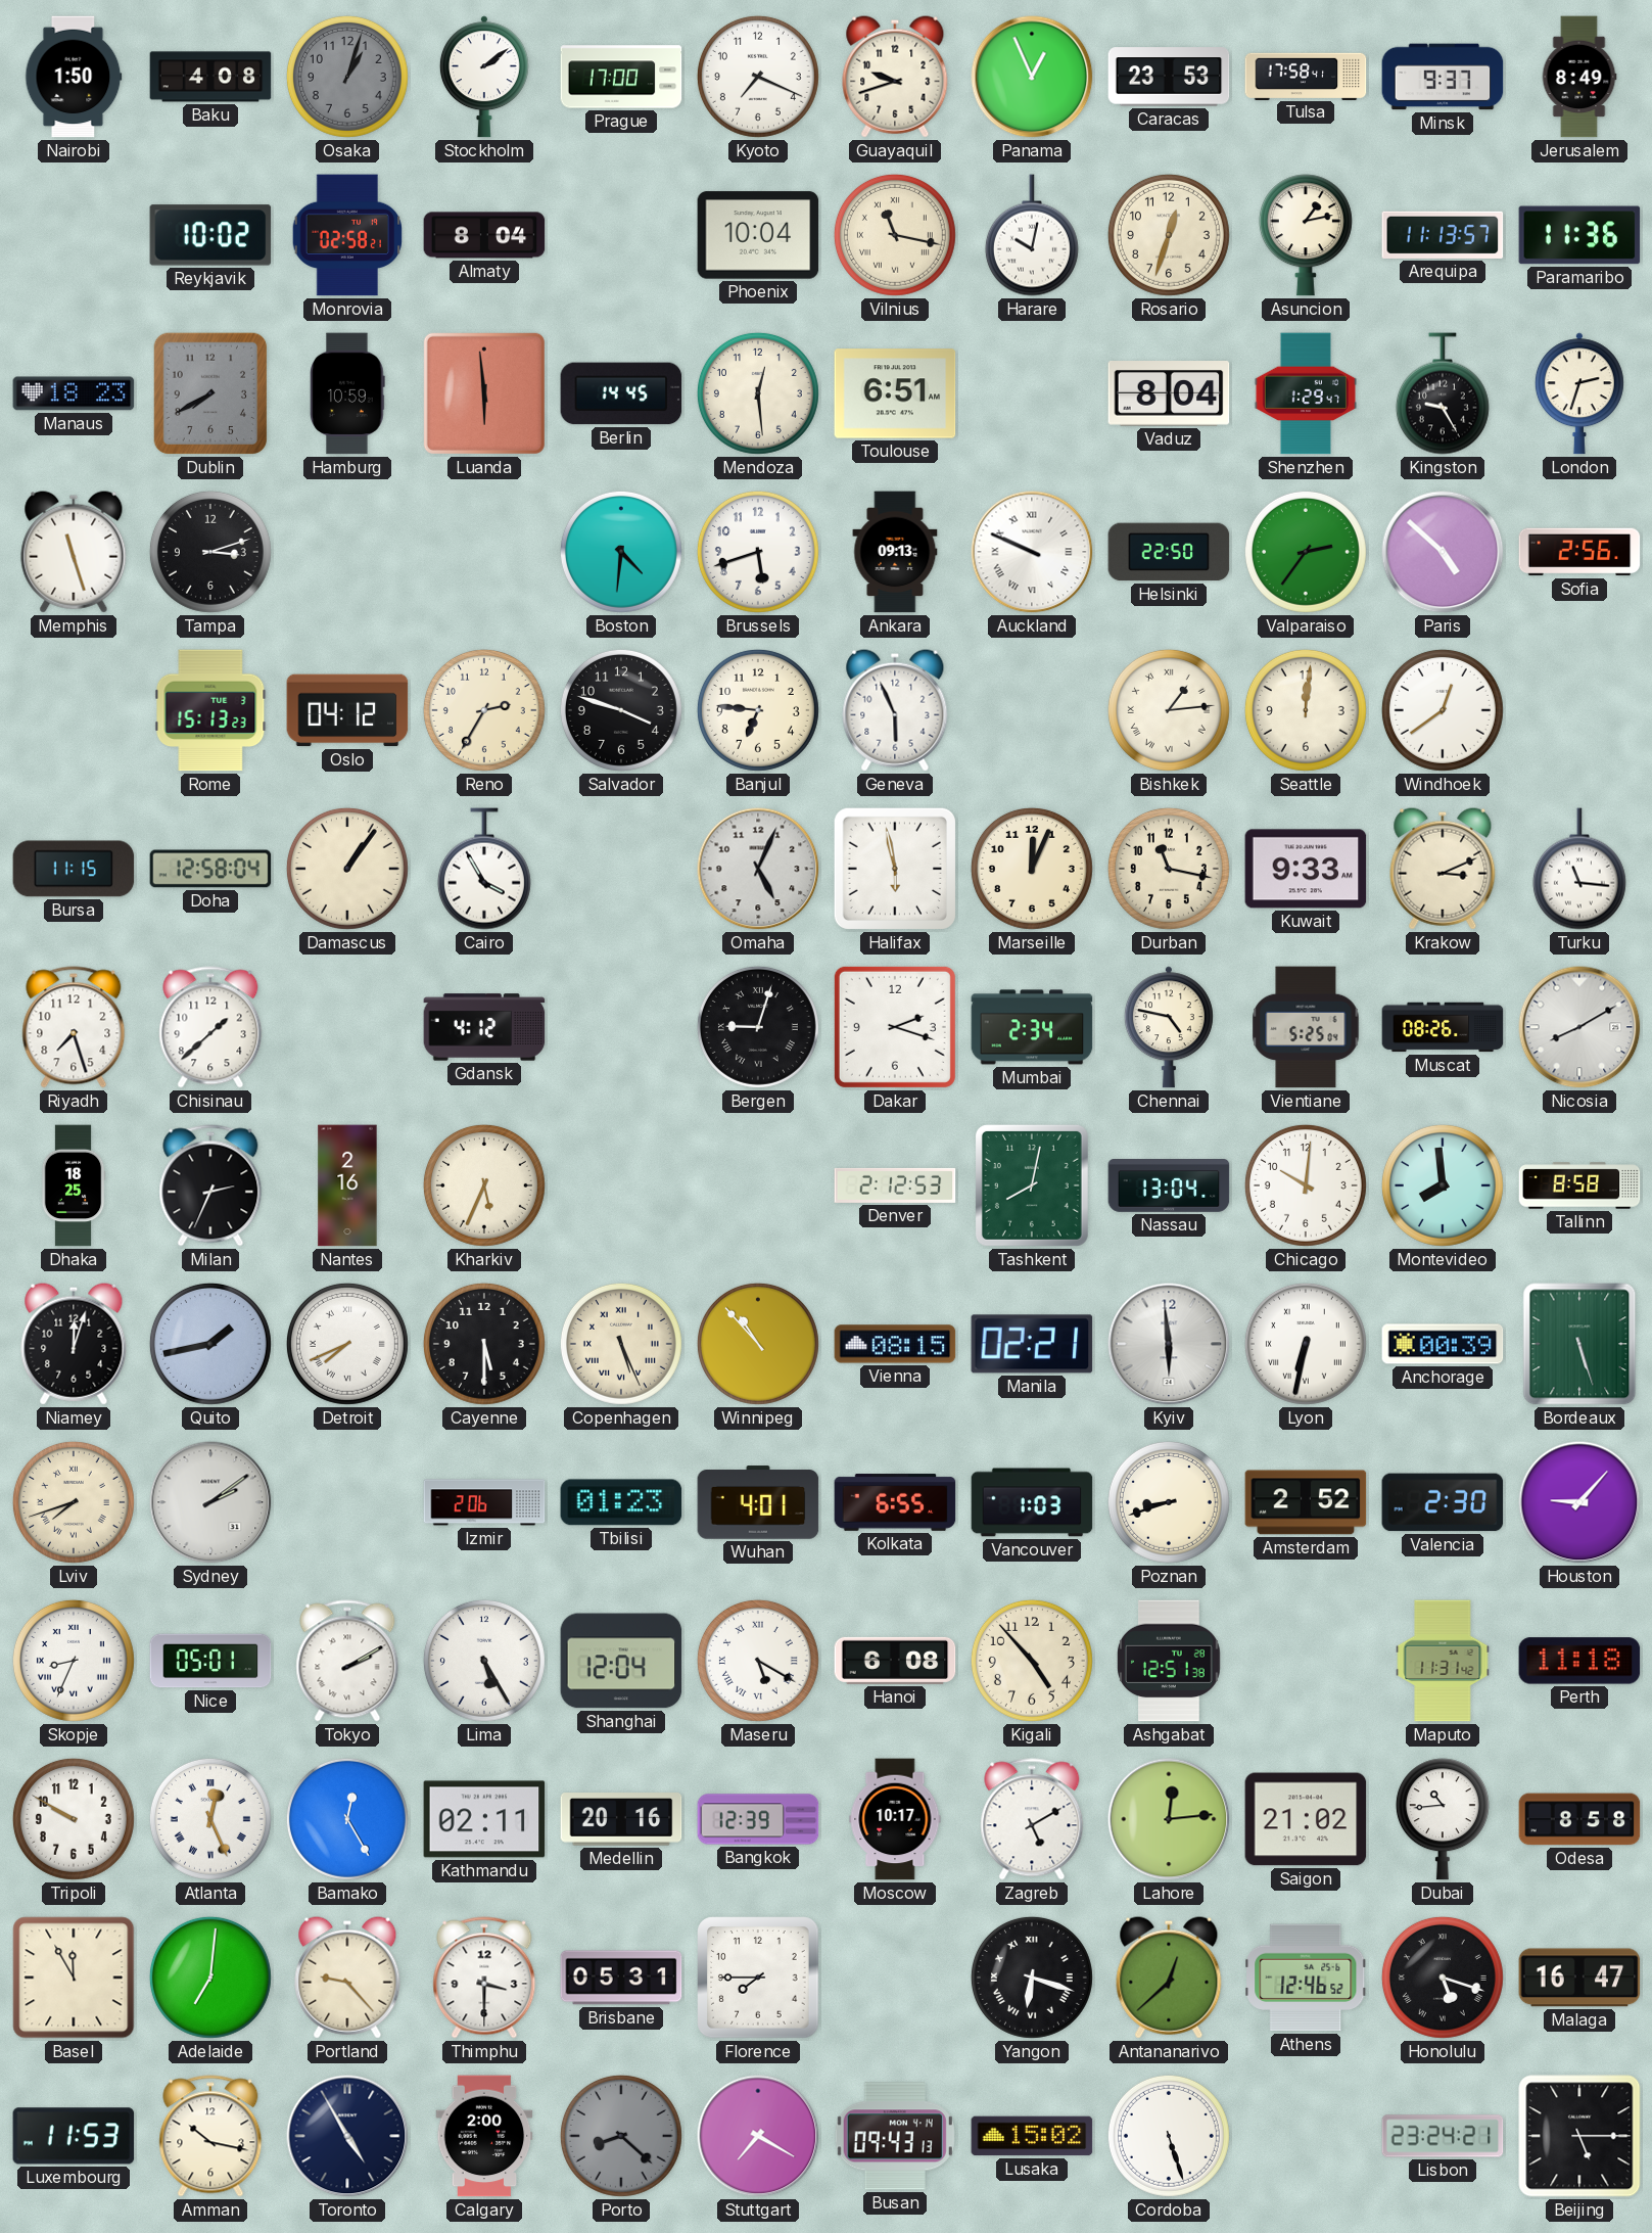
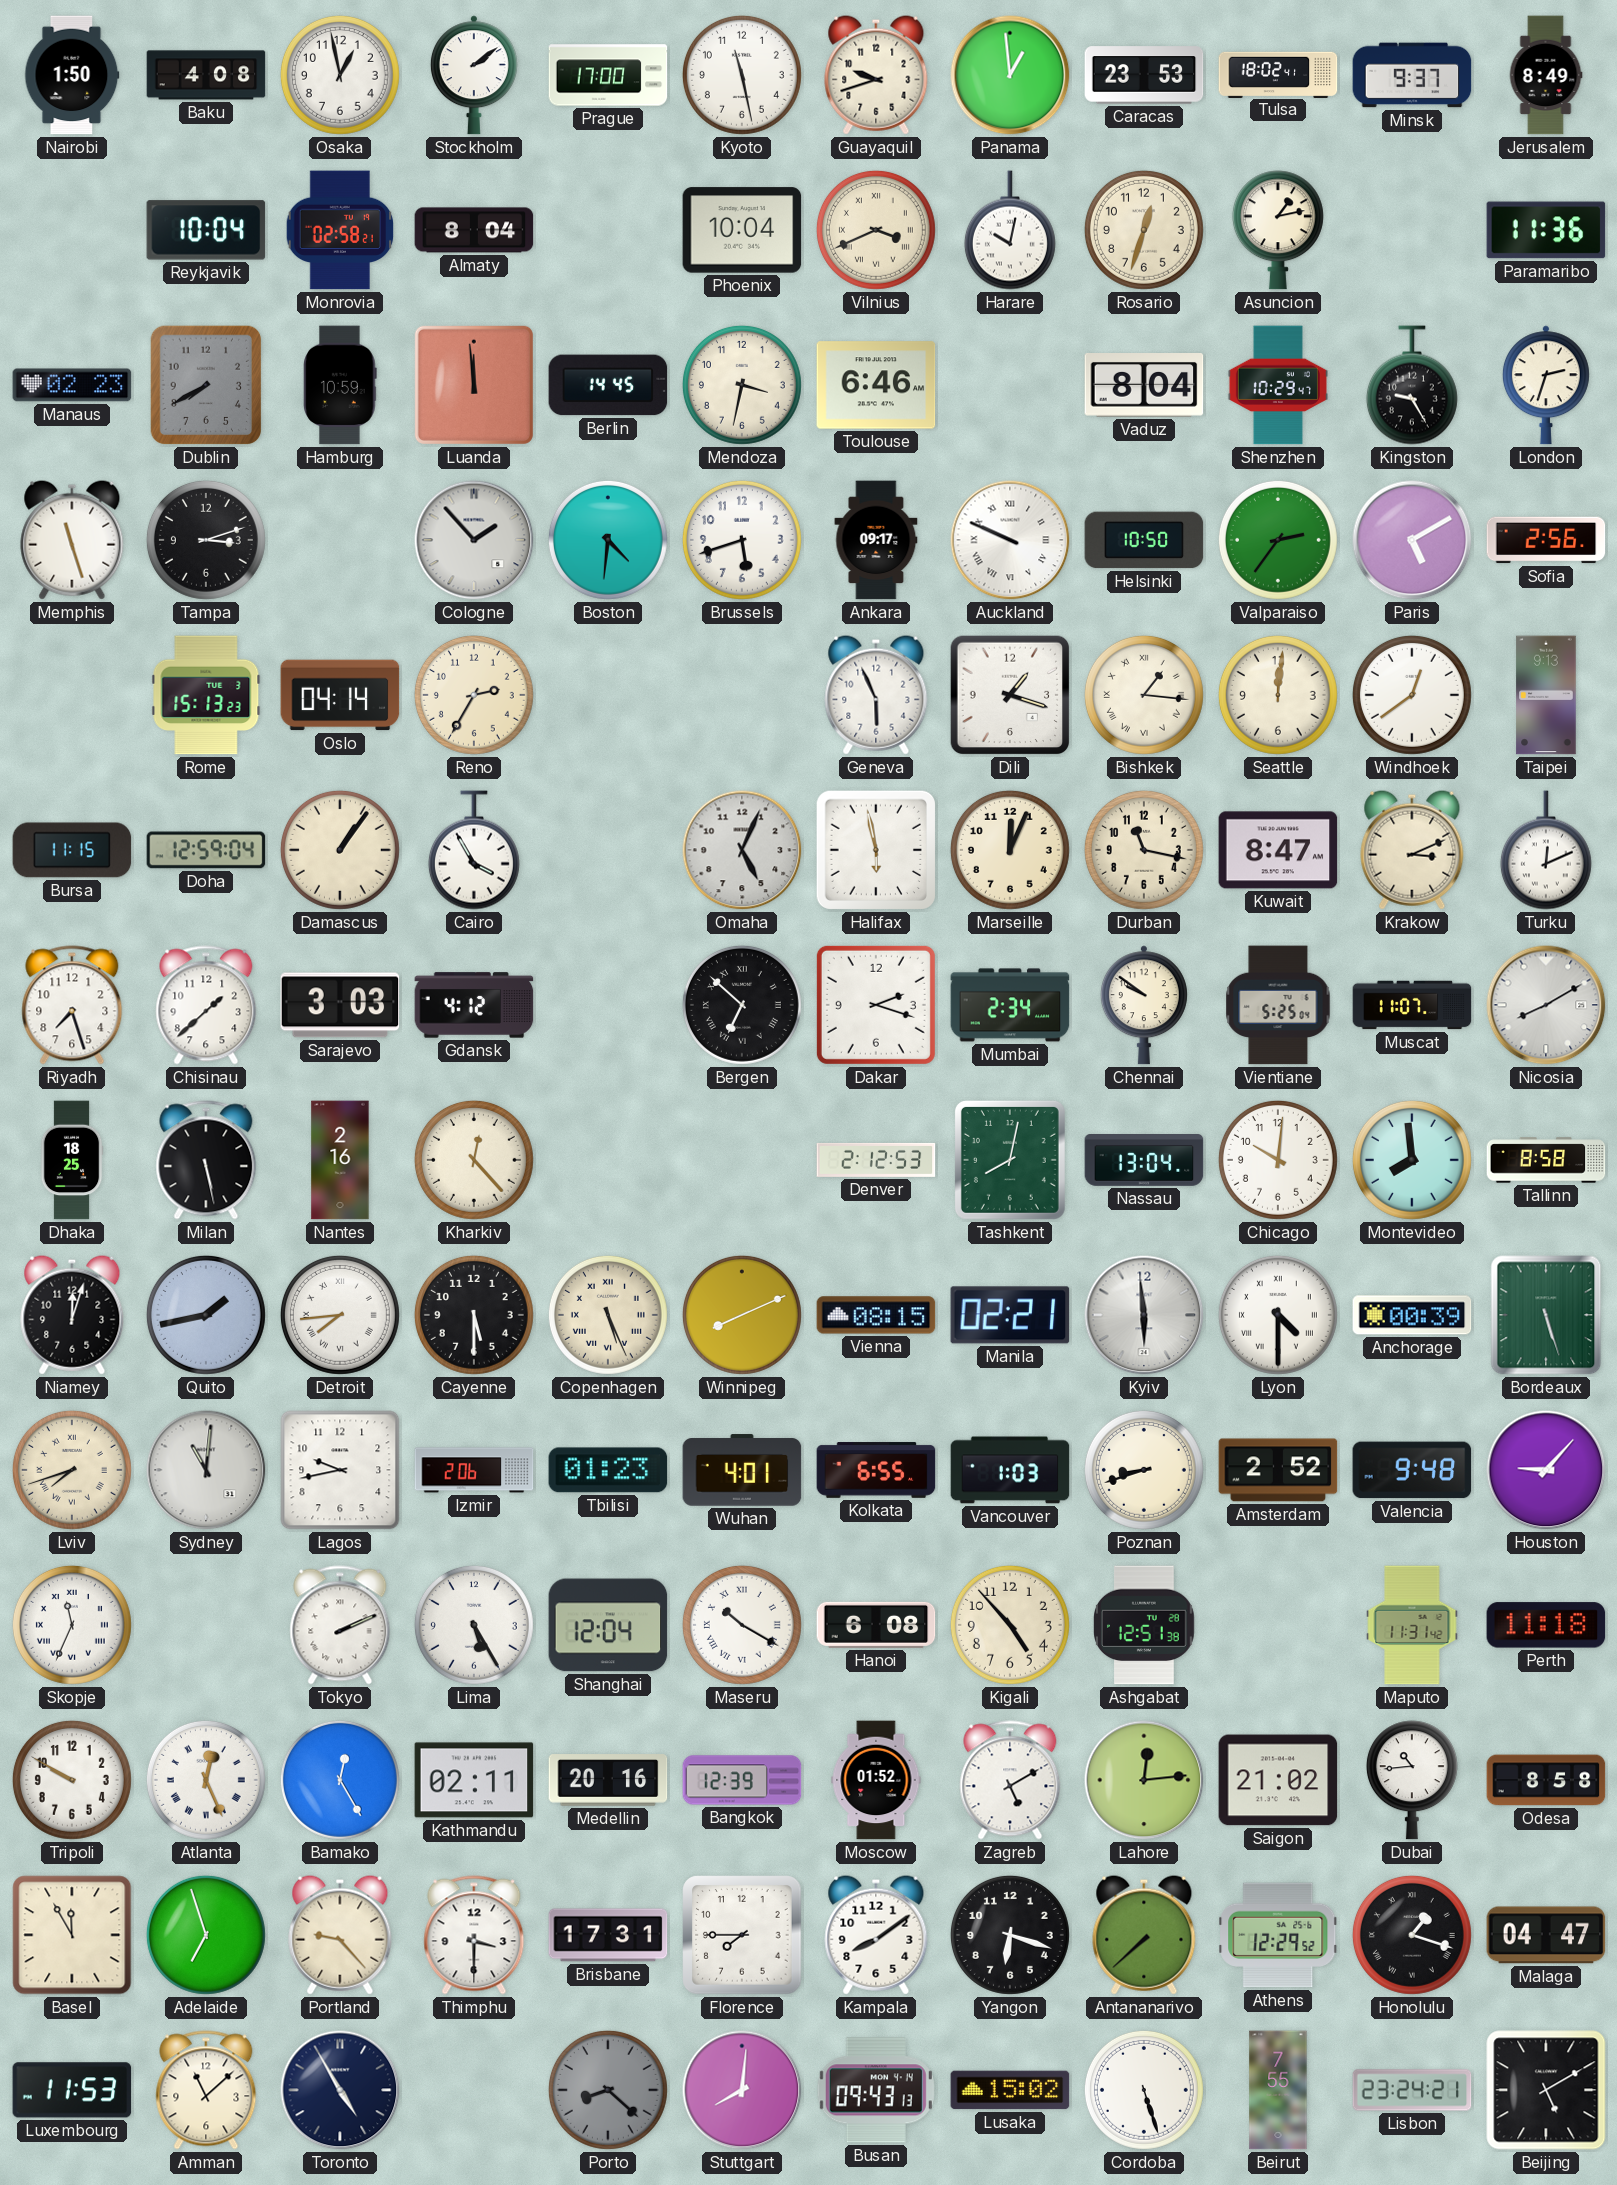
Osaka: 1:03 -> 12:58
Osaka dial: grey -> white
Kyoto: 7:19 -> 11:28
Panama: 12:56 -> 12:59
Tulsa: 17:58 -> 18:02
Reykjavik: 10:02 -> 10:04
Vilnius: 11:17 -> 3:41
Arequipa: 11:13 -> none
Manaus: 18:23 -> 02:23
Luanda: 5:59 -> 11:59
Mendoza: 12:29 -> 3:32
Toulouse: 6:51 -> 6:46
Shenzhen: 1:29 -> 10:29
Cologne: none -> 1:53
Ankara: 09:13 -> 09:17
Helsinki: 22:50 -> 10:50
Paris: 4:52 -> 5:10
Oslo: 04:12 -> 04:14
Salvador: 3:48 -> none
Banjul: 6:46 -> none
Dili: none -> 1:18
Bishkek: 1:14 -> 1:16
Taipei: none -> 9:13
Doha: 12:58 -> 12:59
Kuwait: 9:33 -> 8:47
Turku: 11:16 -> 12:11
Sarajevo: none -> 3:03
Bergen: 9:03 -> 6:52
Chennai: 4:47 -> 9:51
Muscat: 08:26 -> 11:07
Milan: 2:34 -> 5:28
Kharkiv: 5:34 -> 12:23
Detroit: 7:41 -> 7:44
Winnipeg: 10:53 -> 8:11
Lyon: 6:32 -> 4:30
Sydney: 2:09 -> 11:01
Lagos: none -> 9:43
Valencia: 2:30 -> 9:48
Skopje: 8:34 -> 11:34
Nice: 05:01 -> none
Tokyo: 2:10 -> 2:11
Maseru: 5:20 -> 10:20
Moscow: 10:17 -> 01:52
Adelaide: 7:01 -> 6:57
Brisbane: 05:31 -> 17:31
Kampala: none -> 8:09
Yangon numerals: Roman -> Arabic
Antananarivo: 12:38 -> 7:38
Athens: 12:46 -> 12:29
Honolulu: 5:18 -> 1:18
Malaga: 16:47 -> 04:47
Amman: 10:17 -> 11:08
Calgary: 2:00 -> none
Stuttgart: 7:20 -> 8:01
Beirut: none -> 7:55
Beijing: 5:15 -> 5:10
